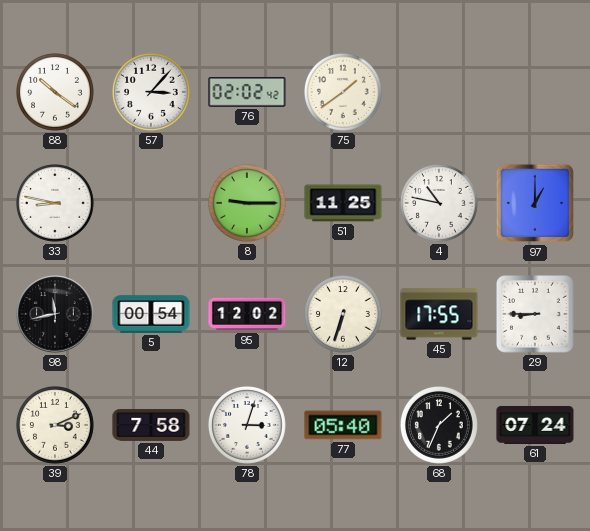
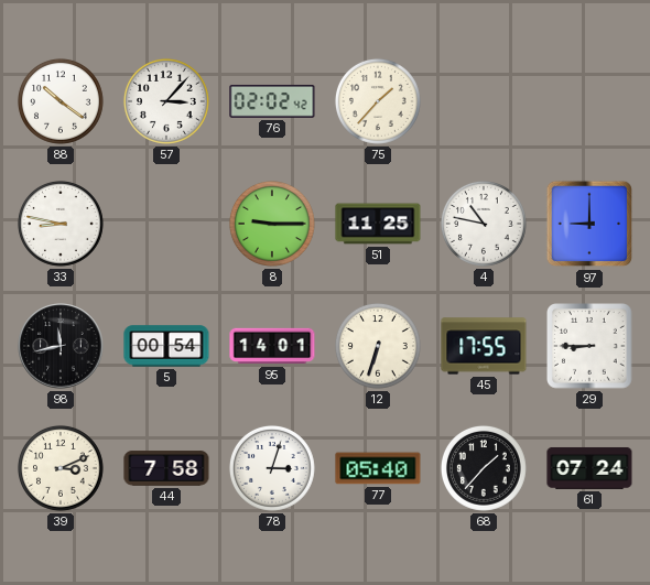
75: 1:39 -> 1:37
97: 1:00 -> 9:00
95: 12:02 -> 14:01
68: 1:34 -> 1:37
